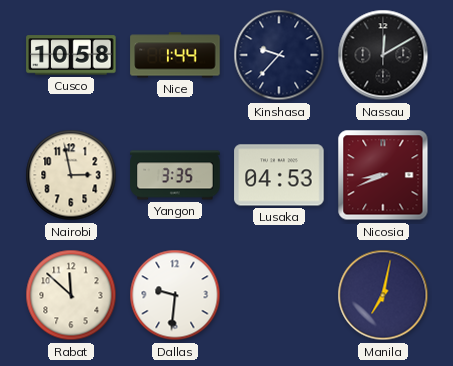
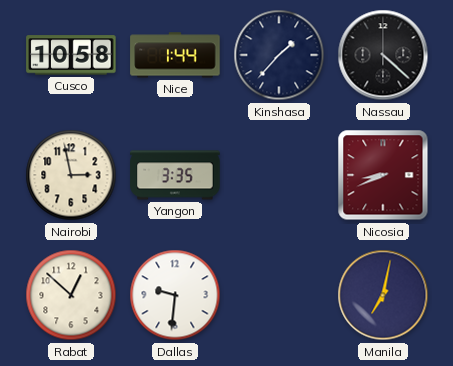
Kinshasa: 9:37 -> 1:37
Nassau: 12:10 -> 4:22
Lusaka: 04:53 -> none
Rabat: 11:52 -> 12:52
